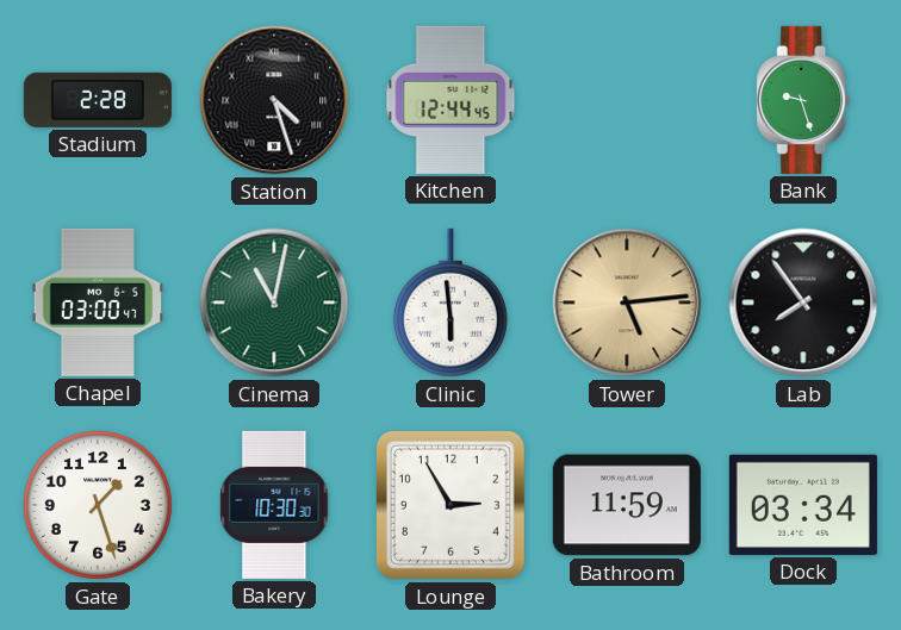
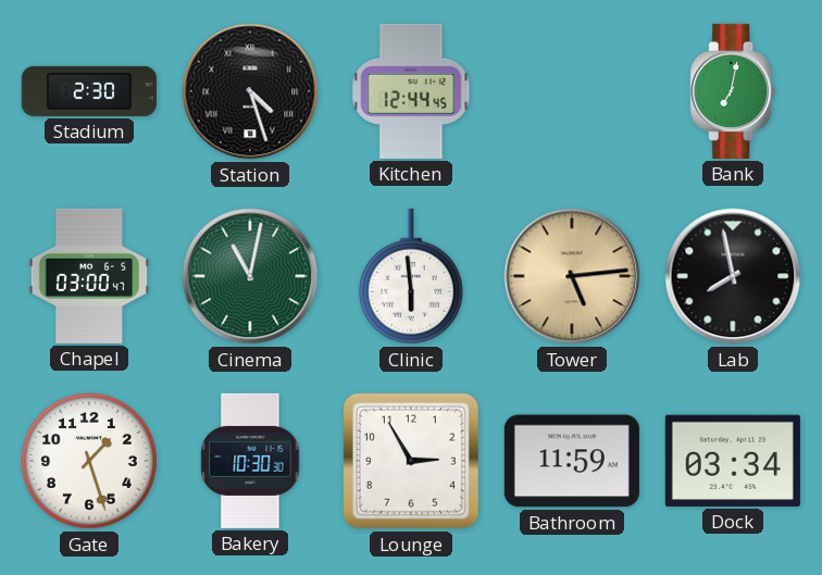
Stadium: 2:28 -> 2:30
Bank: 9:27 -> 7:02
Lab: 7:54 -> 7:58
